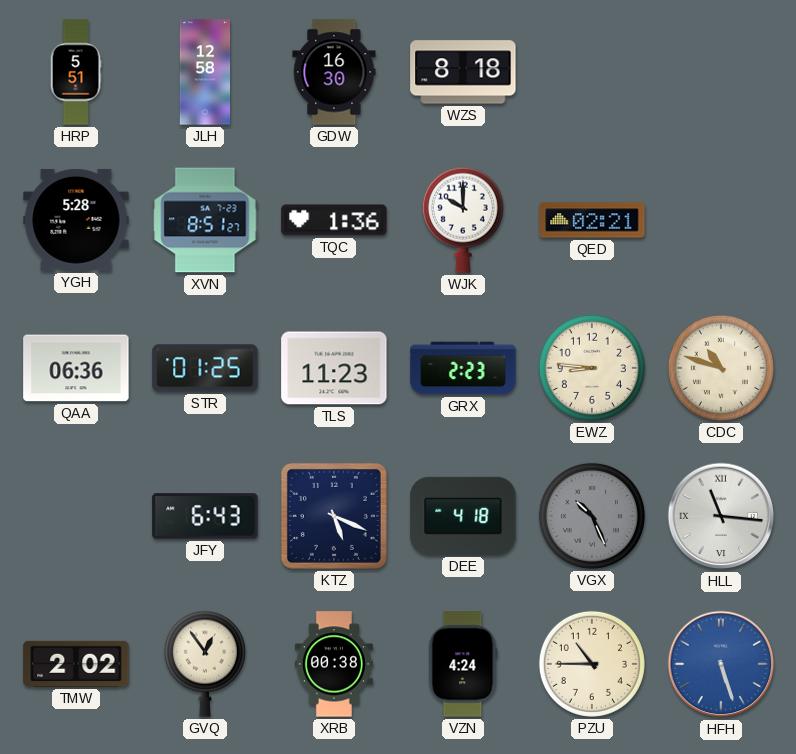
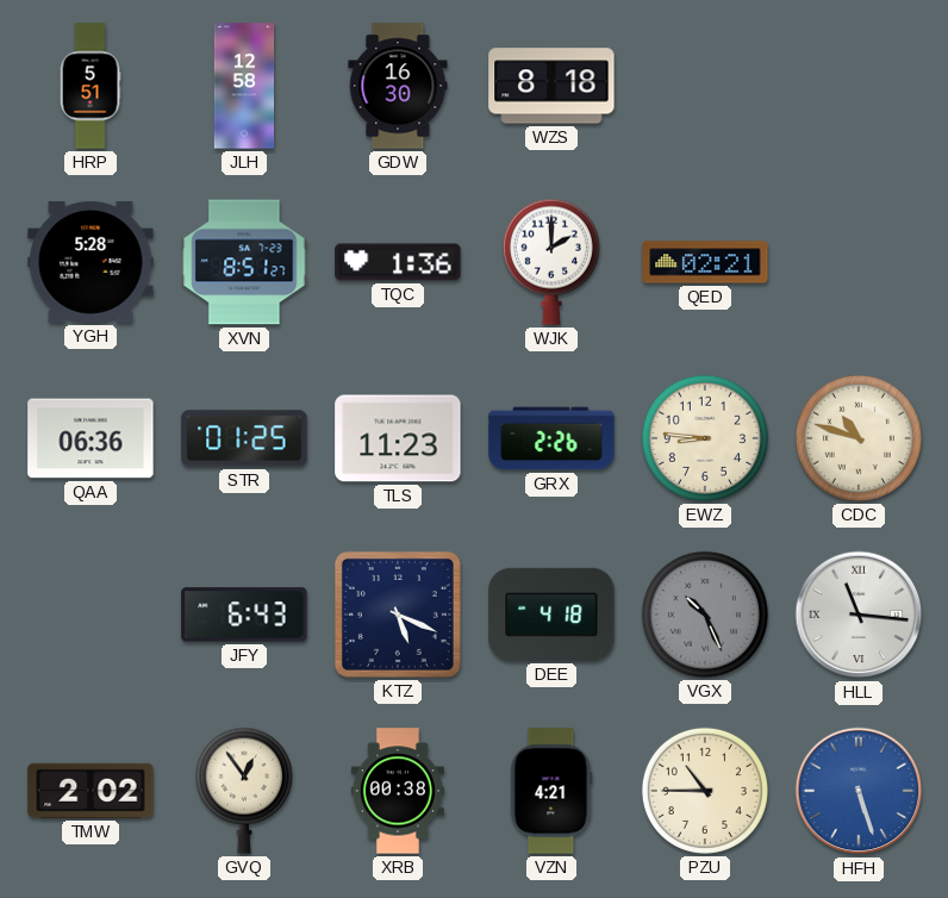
WJK: 10:00 -> 2:00
GRX: 2:23 -> 2:26
VZN: 4:24 -> 4:21
